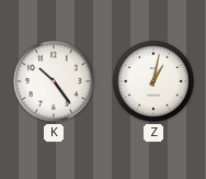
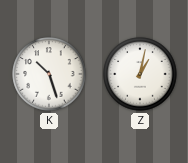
K: 10:24 -> 10:27
